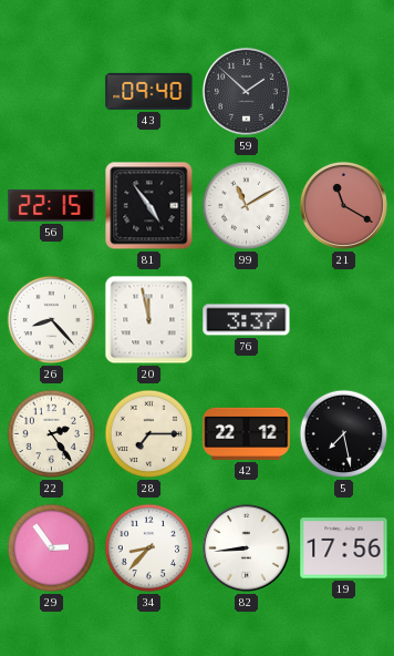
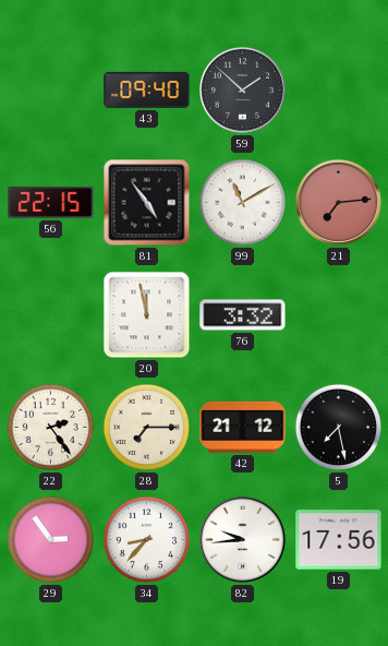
21: 11:20 -> 7:14
26: 8:23 -> none
76: 3:37 -> 3:32
42: 22:12 -> 21:12
82: 8:44 -> 9:44
